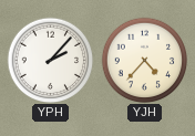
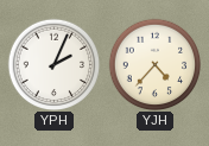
YPH: 2:07 -> 2:04
